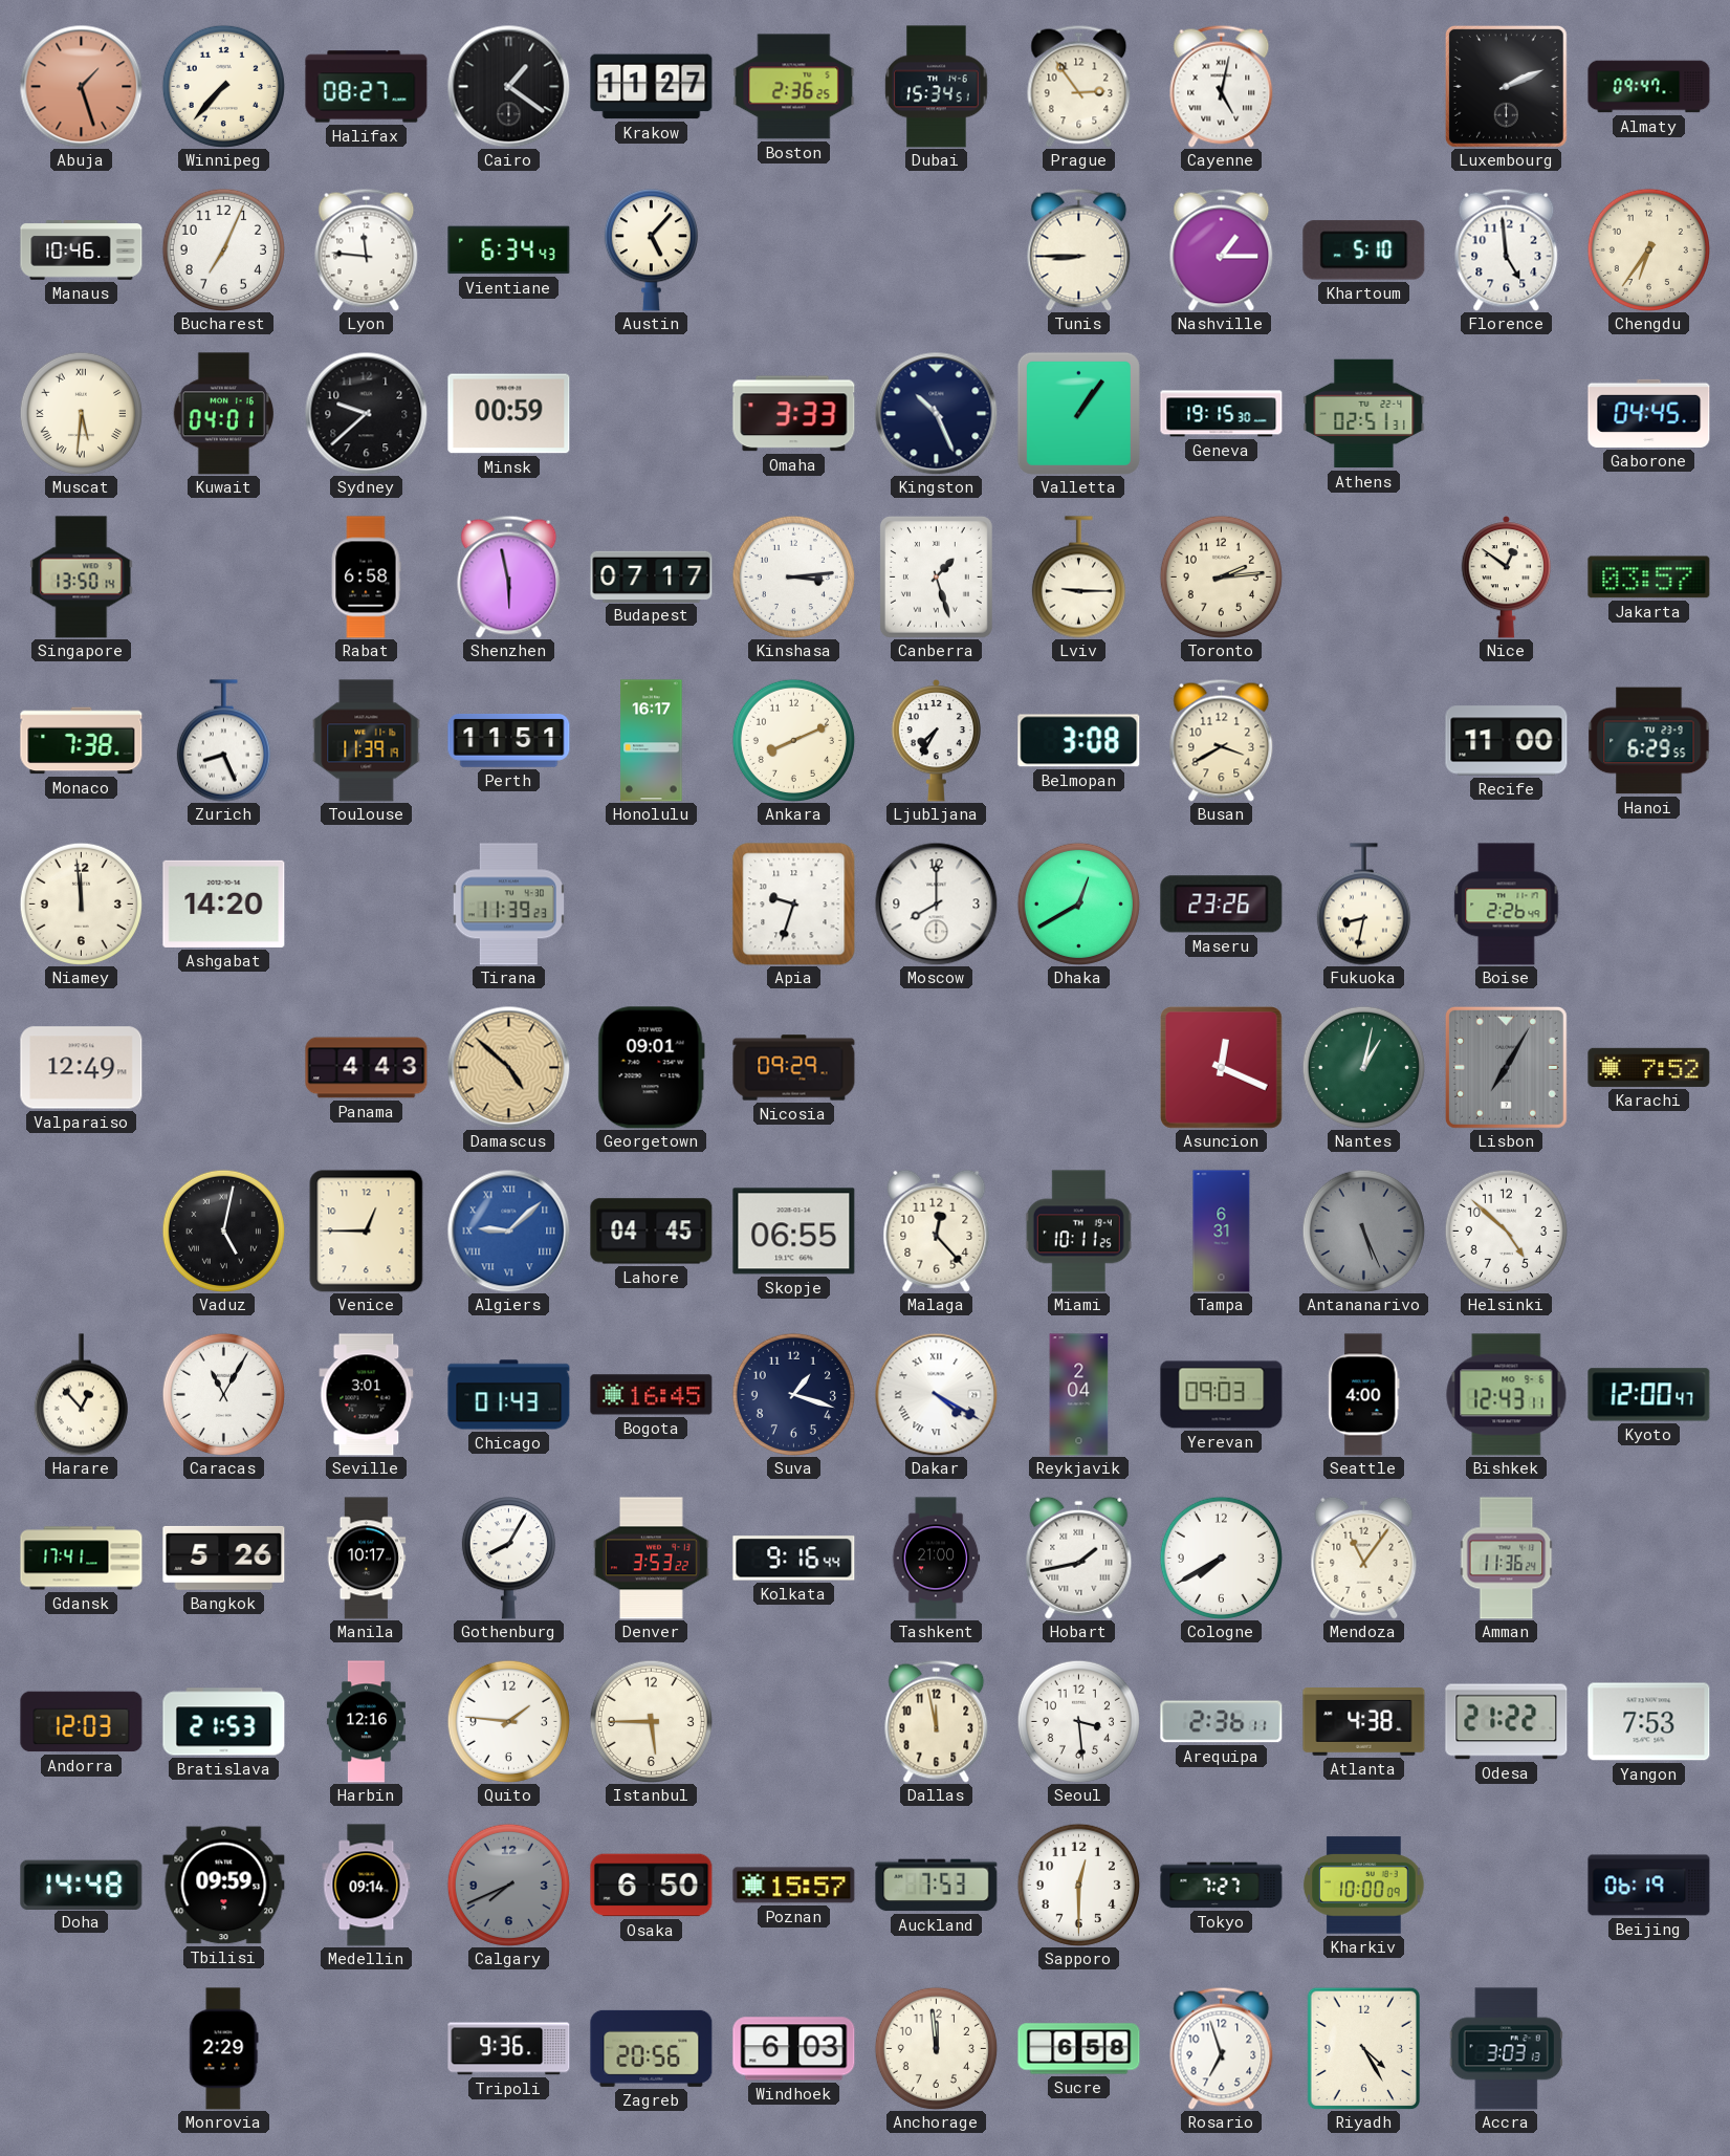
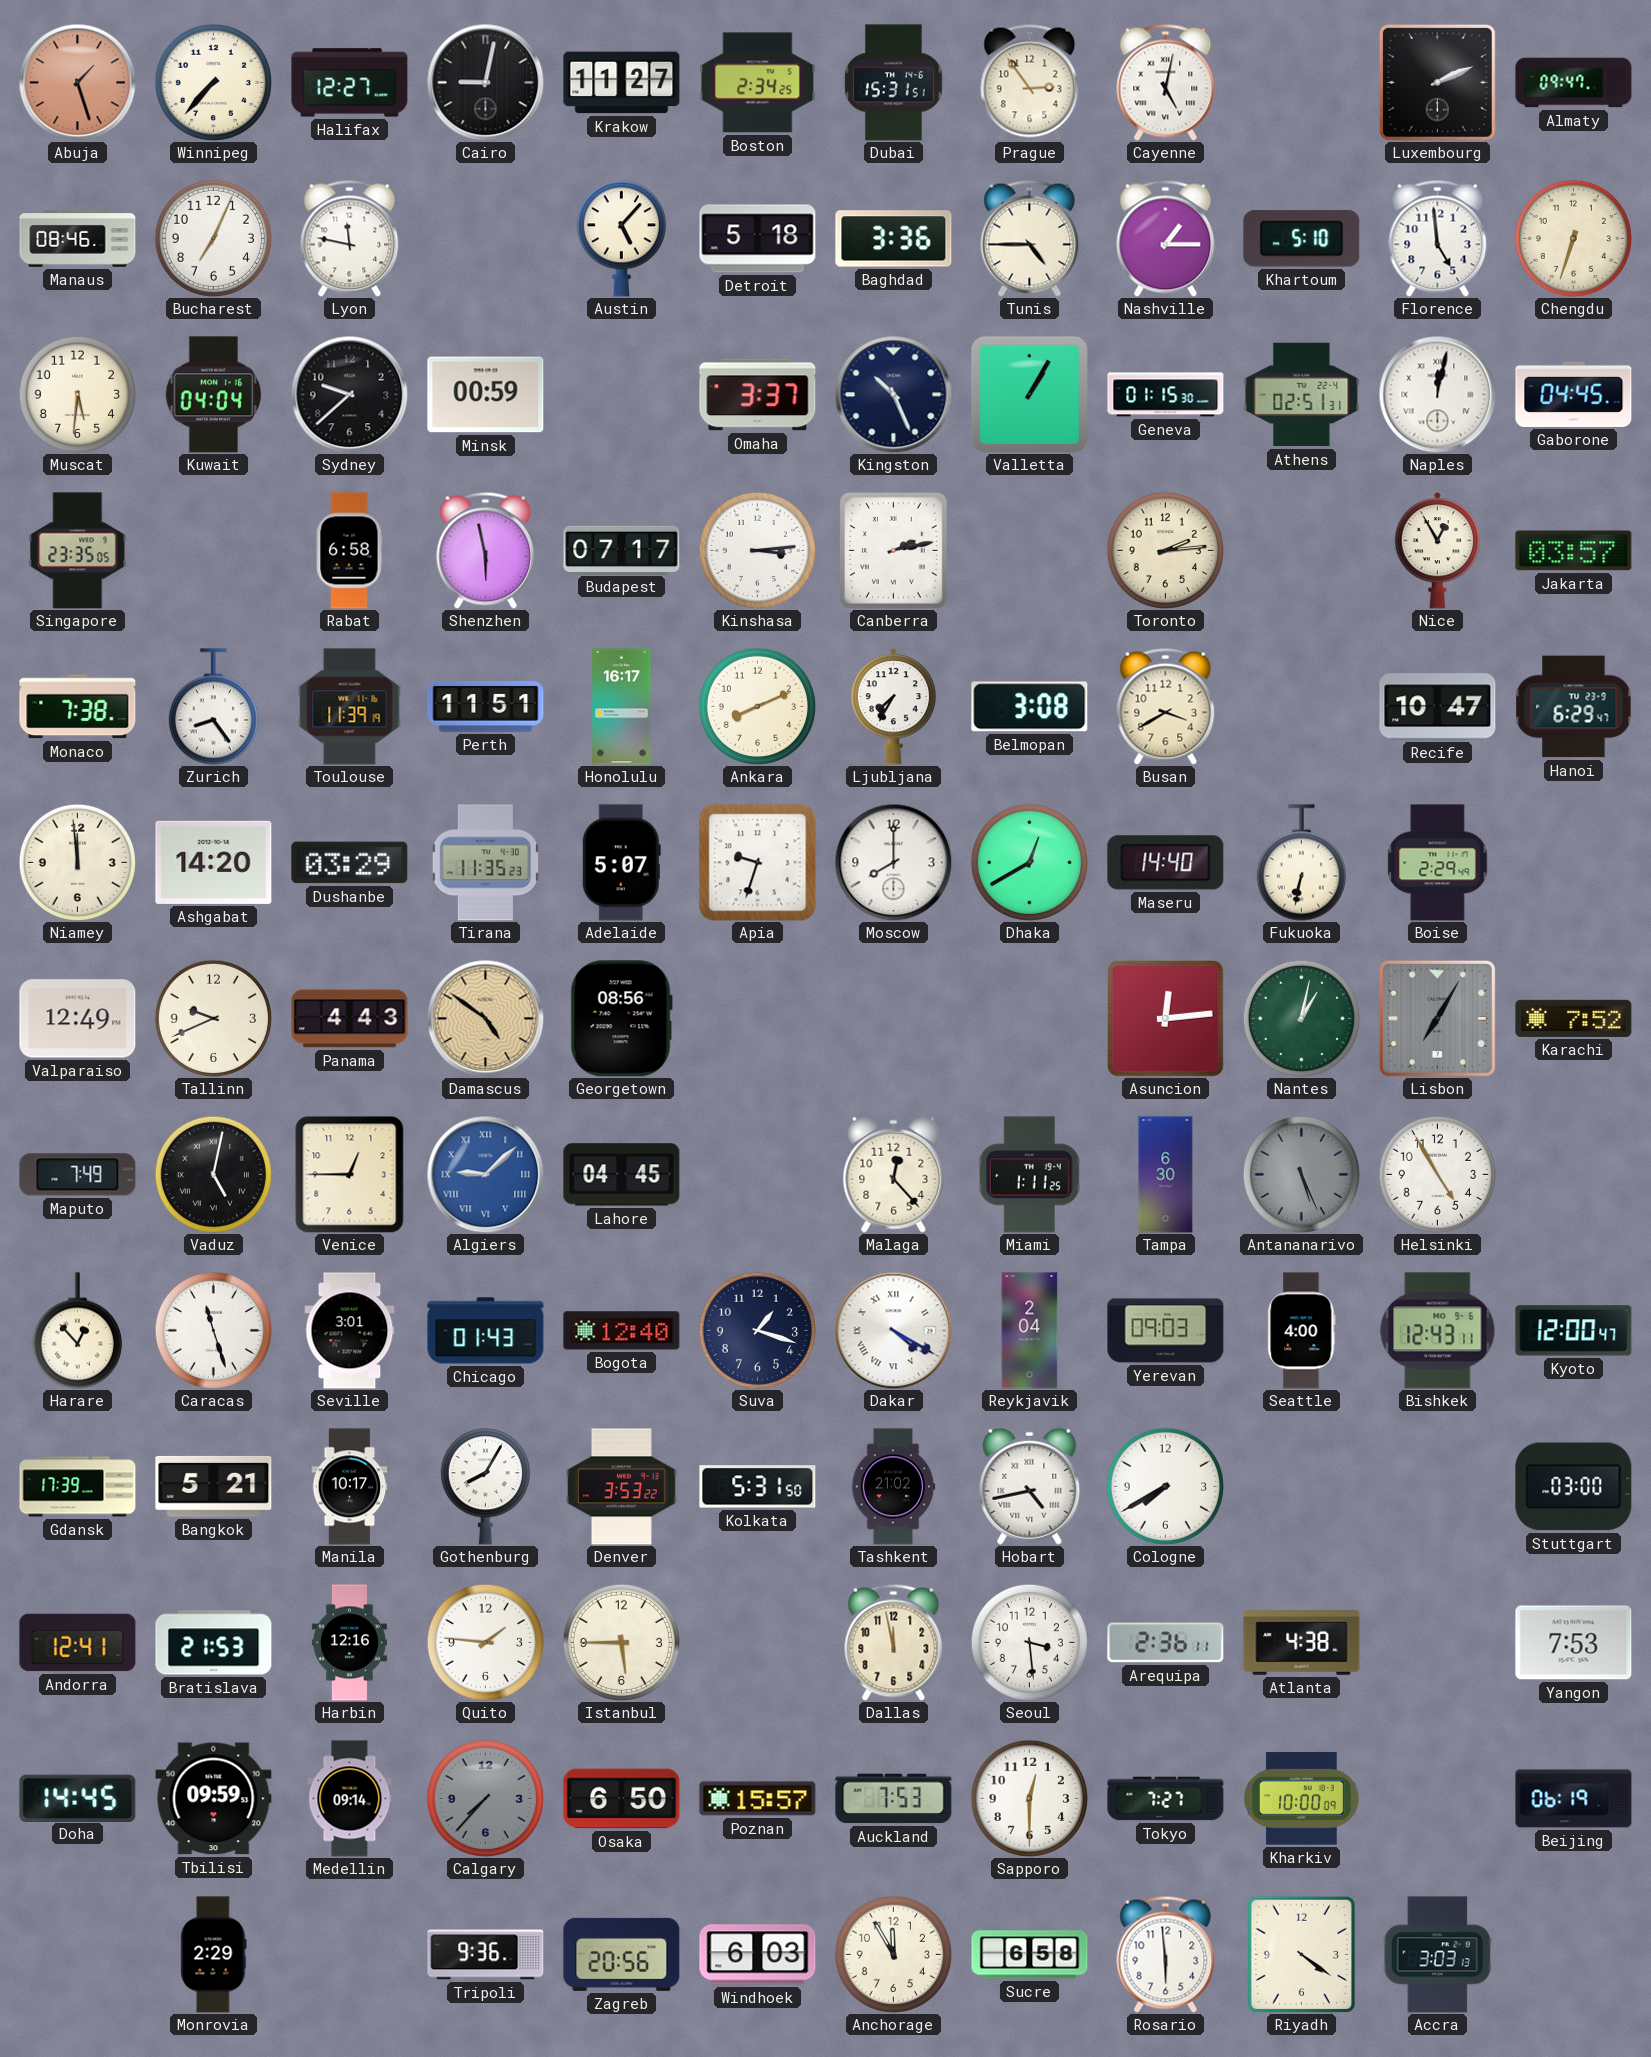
Halifax: 08:27 -> 12:27
Cairo: 1:21 -> 9:02
Boston: 2:36 -> 2:34
Dubai: 15:34 -> 15:31
Manaus: 10:46 -> 08:46
Lyon: 11:46 -> 11:47
Vientiane: 6:34 -> none
Detroit: none -> 5:18
Baghdad: none -> 3:36
Tunis: 8:45 -> 4:45
Chengdu: 6:36 -> 6:33
Muscat numerals: Roman -> Arabic
Kuwait: 04:01 -> 04:04
Omaha: 3:33 -> 3:37
Valletta: 1:06 -> 1:05
Geneva: 19:15 -> 01:15
Naples: none -> 12:02
Singapore: 13:50 -> 23:35
Canberra: 1:27 -> 2:13
Lviv: 9:15 -> none
Nice: 12:51 -> 12:55
Zurich: 8:26 -> 8:24
Recife: 11:00 -> 10:47
Hanoi: 6:29:55 -> 6:29:47
Dushanbe: none -> 03:29
Tirana: 11:39 -> 11:35
Adelaide: none -> 5:07
Maseru: 23:26 -> 14:40
Fukuoka: 8:32 -> 6:32
Boise: 2:26 -> 2:29
Tallinn: none -> 9:41
Damascus: 4:52 -> 4:51
Georgetown: 09:01 -> 08:56
Nicosia: 09:29 -> none
Asuncion: 12:19 -> 12:14
Maputo: none -> 7:49
Skopje: 06:55 -> none
Miami: 10:11 -> 1:11
Tampa: 6:31 -> 6:30
Helsinki: 4:52 -> 4:55
Caracas: 11:05 -> 11:27
Bogota: 16:45 -> 12:40
Gdansk: 17:41 -> 17:39
Bangkok: 5:26 -> 5:21
Kolkata: 9:16 -> 5:31
Tashkent: 21:00 -> 21:02
Hobart: 1:43 -> 4:43
Mendoza: 11:06 -> none
Amman: 11:36 -> none
Stuttgart: none -> 03:00
Andorra: 12:03 -> 12:41
Odesa: 21:22 -> none
Doha: 14:48 -> 14:45
Calgary: 7:41 -> 7:37
Anchorage: 11:59 -> 11:55
Rosario: 6:57 -> 5:59
Riyadh: 4:25 -> 4:21
